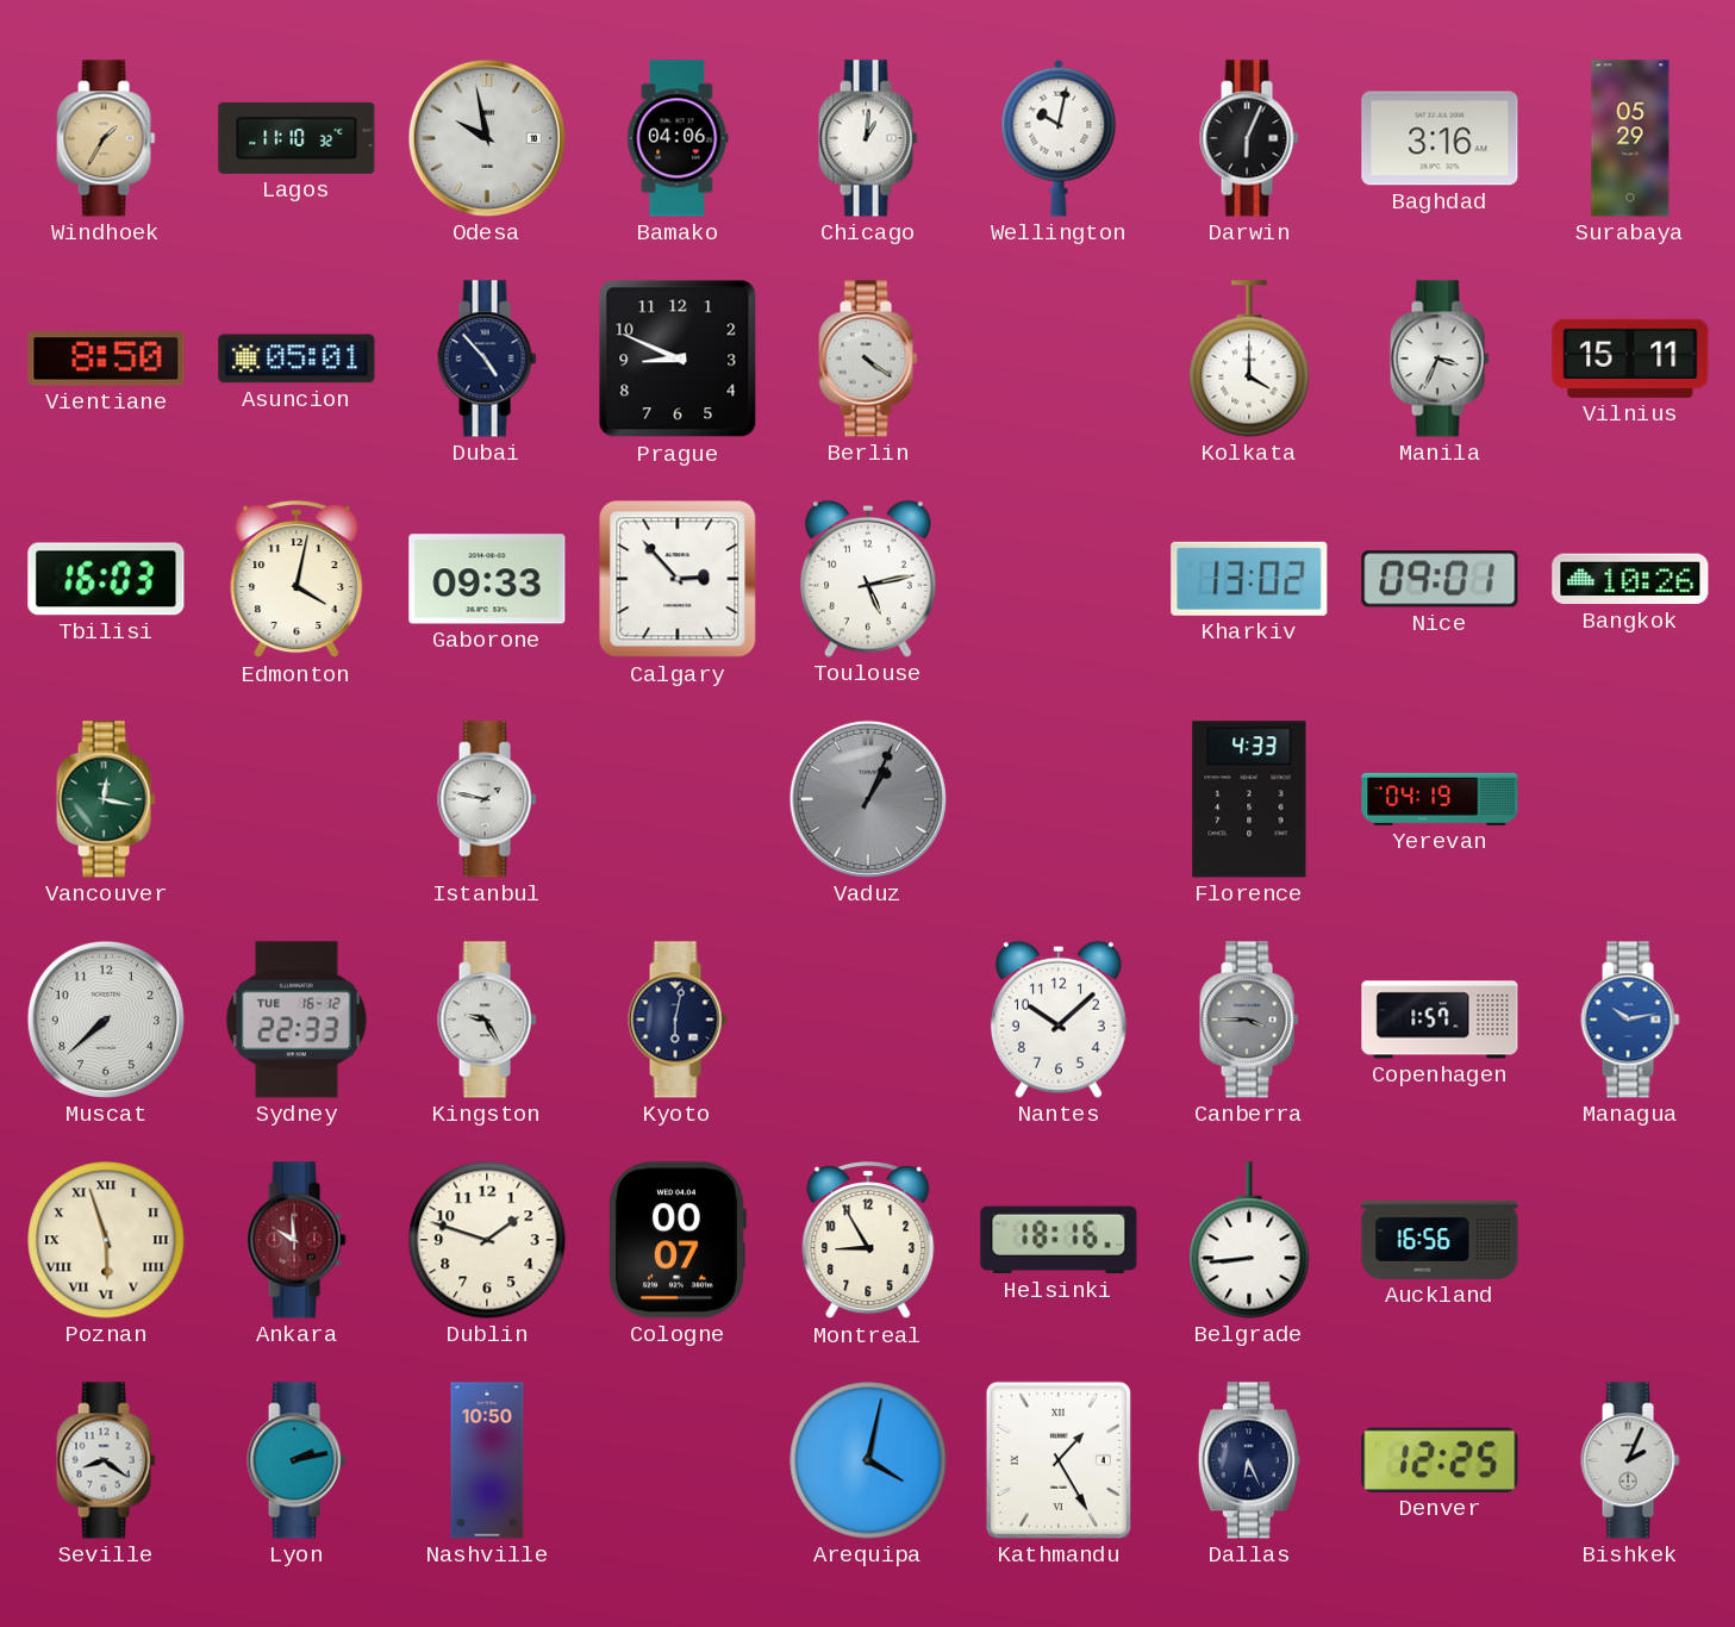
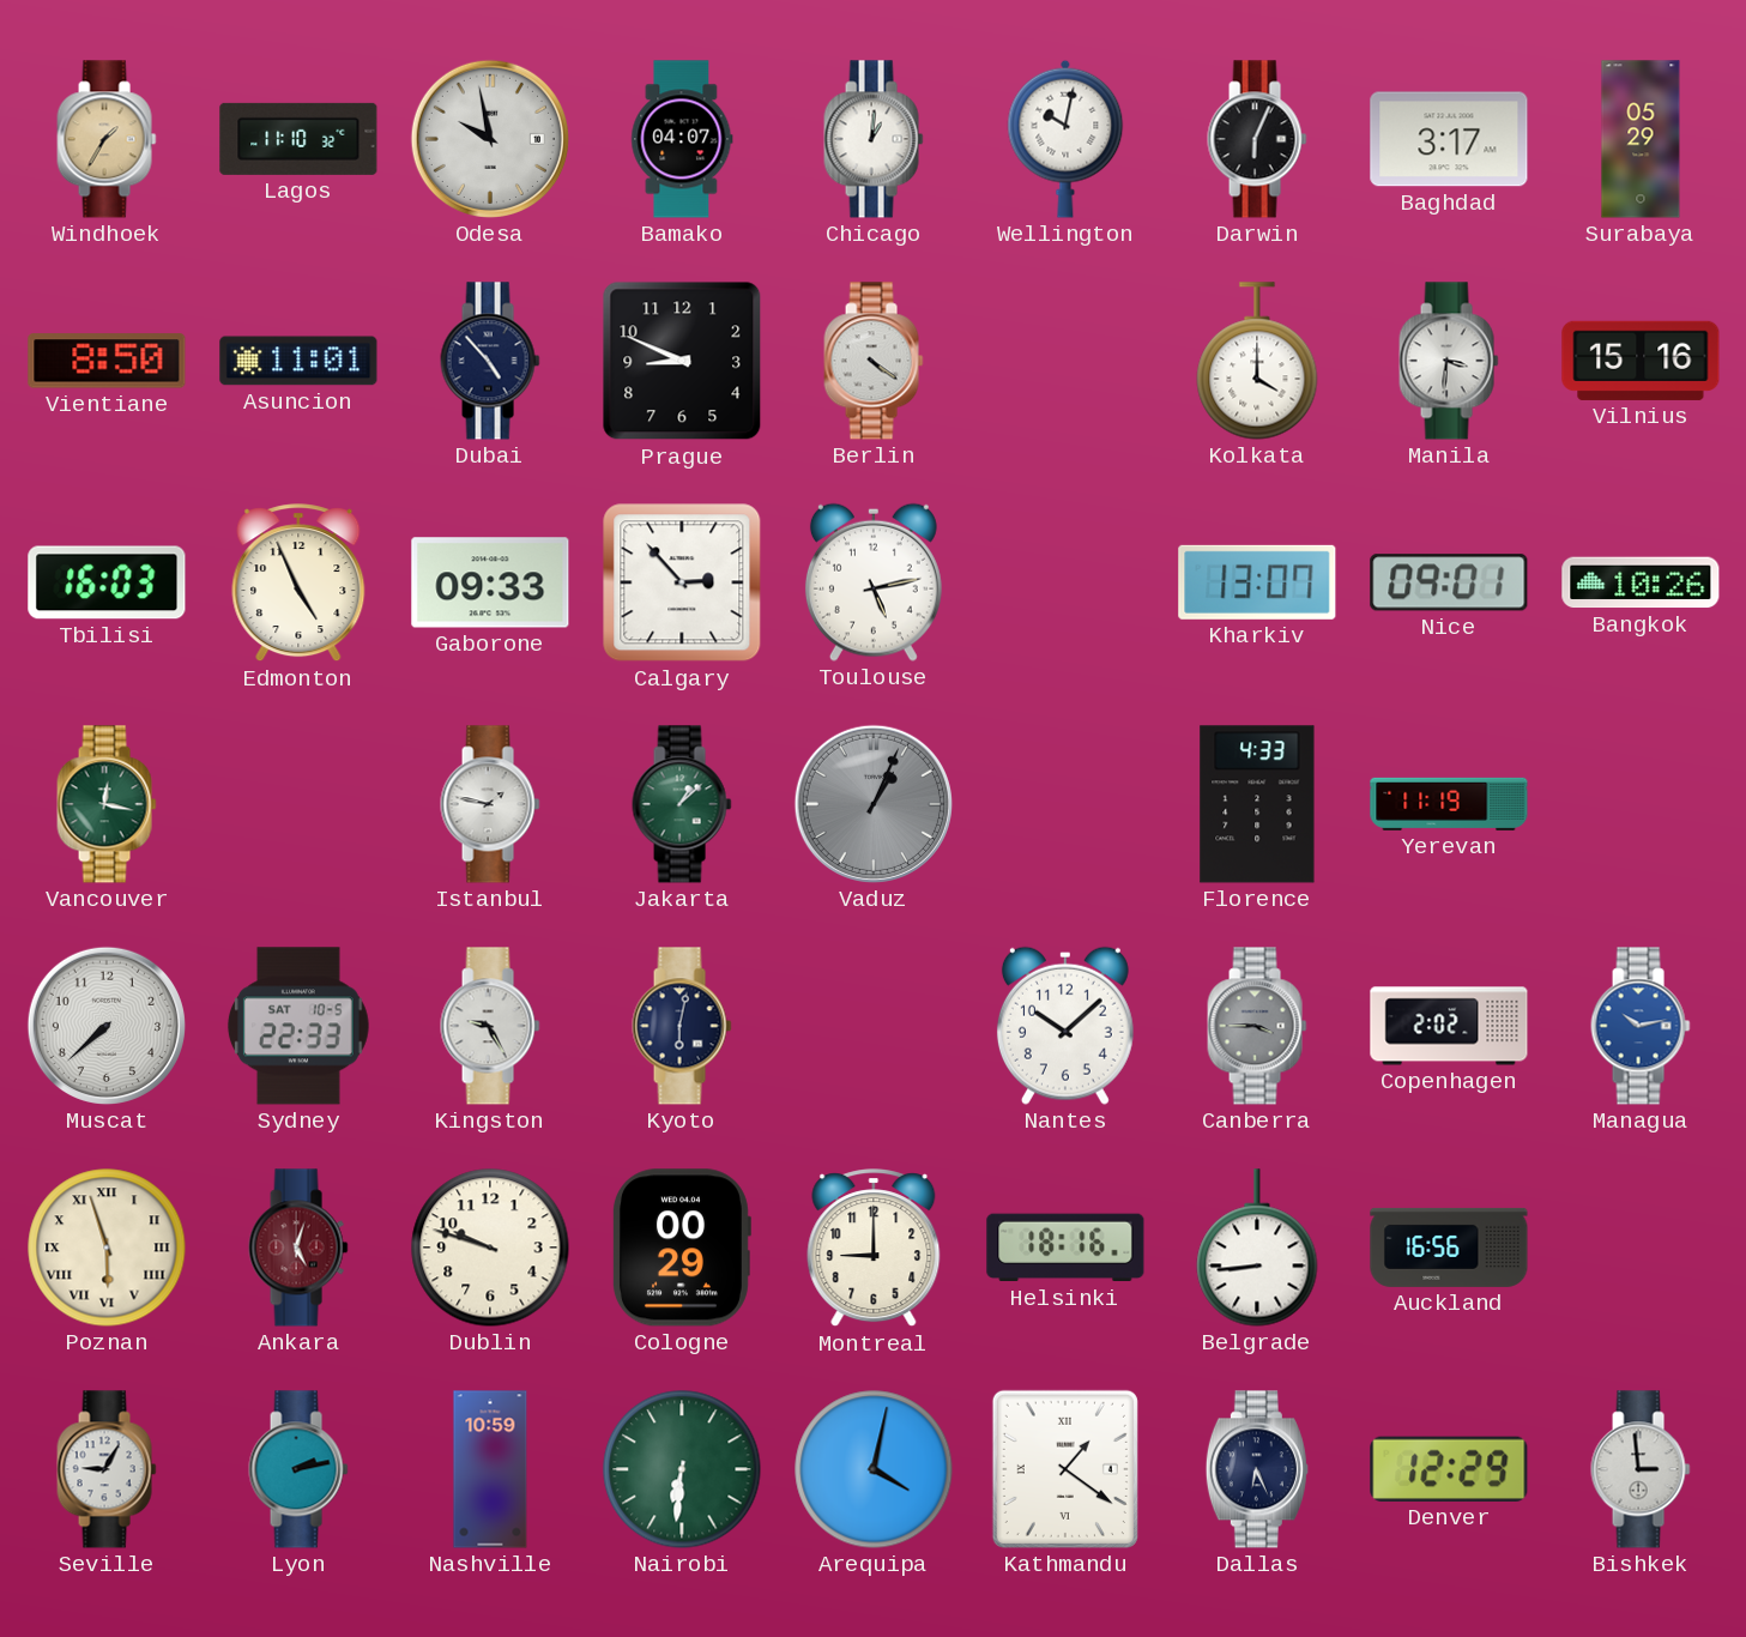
Bamako: 04:06 -> 04:07
Baghdad: 3:16 -> 3:17
Asuncion: 05:01 -> 11:01
Manila: 3:34 -> 3:31
Vilnius: 15:11 -> 15:16
Edmonton: 4:02 -> 4:56
Kharkiv: 13:02 -> 13:07
Jakarta: none -> 1:08
Yerevan: 04:19 -> 11:19
Sydney date: TUE 16-12 -> SAT 10-5
Copenhagen: 1:57 -> 2:02
Ankara: 9:59 -> 5:03
Dublin: 1:48 -> 9:48
Cologne: 00:07 -> 00:29
Montreal: 8:55 -> 9:00
Seville: 8:21 -> 9:05
Nashville: 10:50 -> 10:59
Nairobi: none -> 6:31
Kathmandu: 1:25 -> 1:21
Denver: 12:25 -> 12:29
Bishkek: 2:04 -> 2:59
